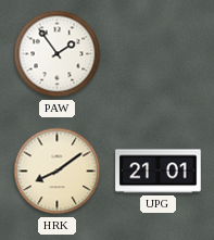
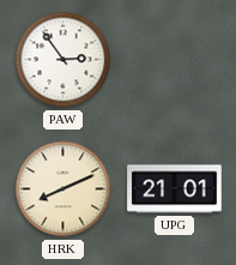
PAW: 1:54 -> 2:54
HRK: 8:09 -> 8:11
